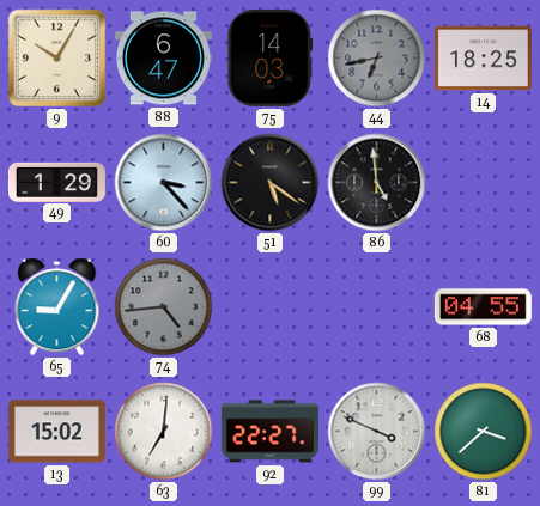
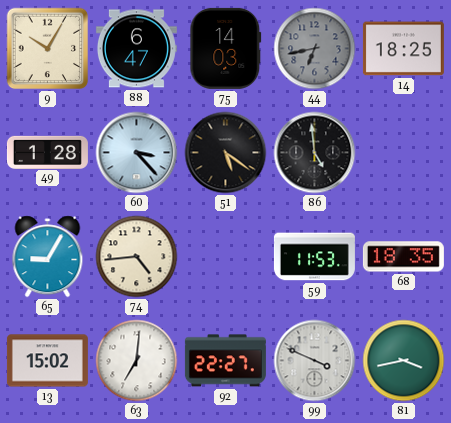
49: 1:29 -> 1:28
74 dial: grey -> cream
59: none -> 11:53
68: 04:55 -> 18:35
81: 3:38 -> 3:43
